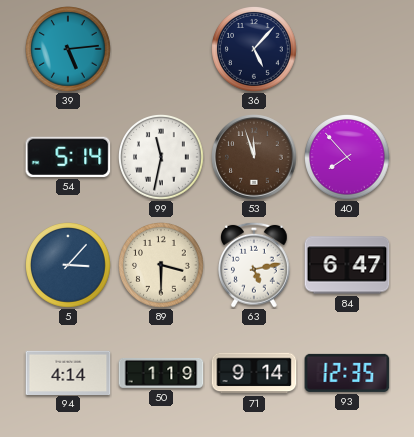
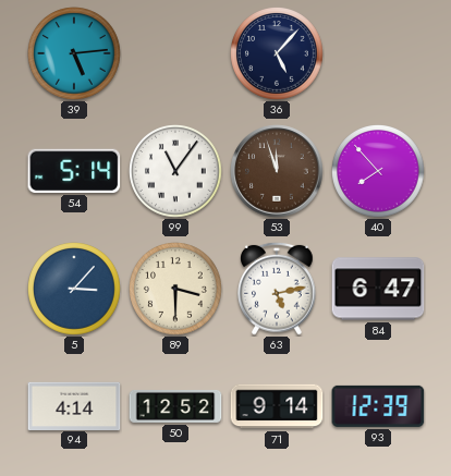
99: 11:32 -> 11:06
50: 1:19 -> 12:52
93: 12:35 -> 12:39
